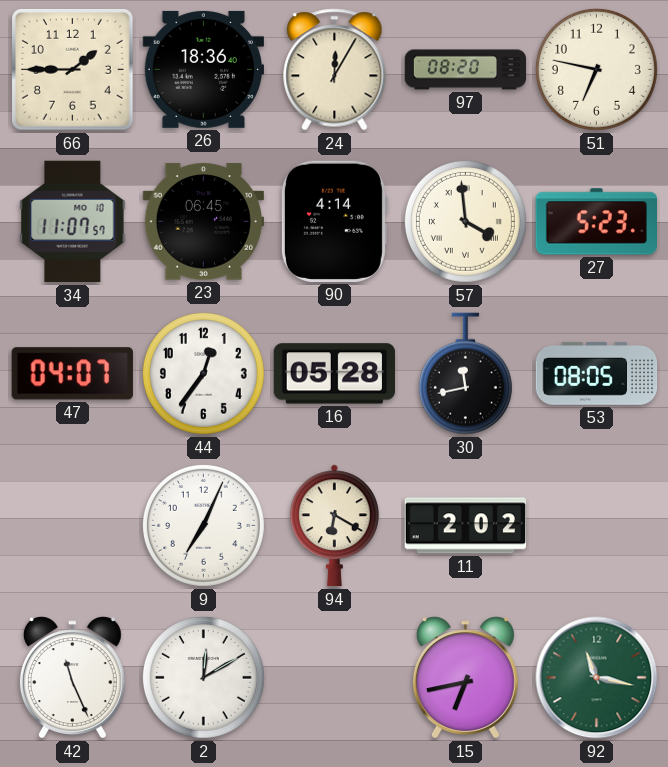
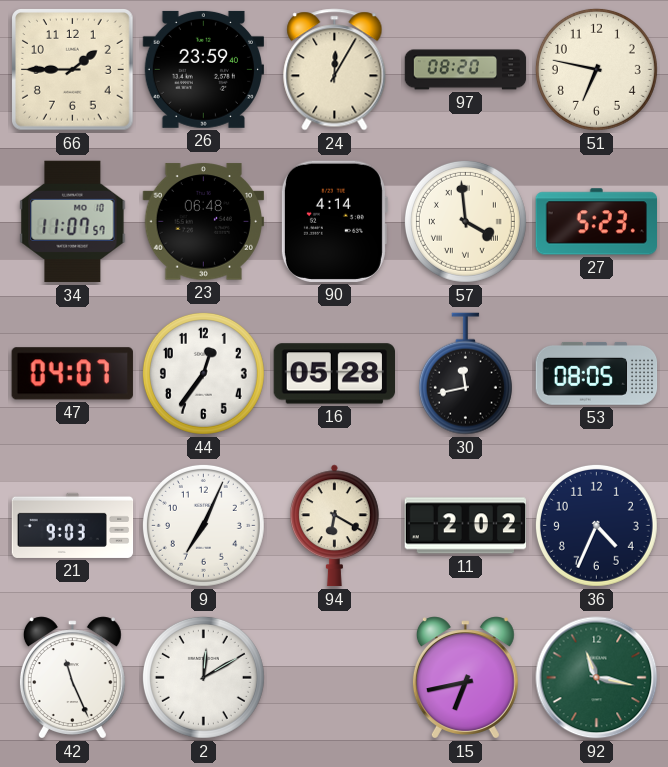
26: 18:36 -> 23:59
23: 06:45 -> 06:48
21: none -> 9:03
36: none -> 4:34
